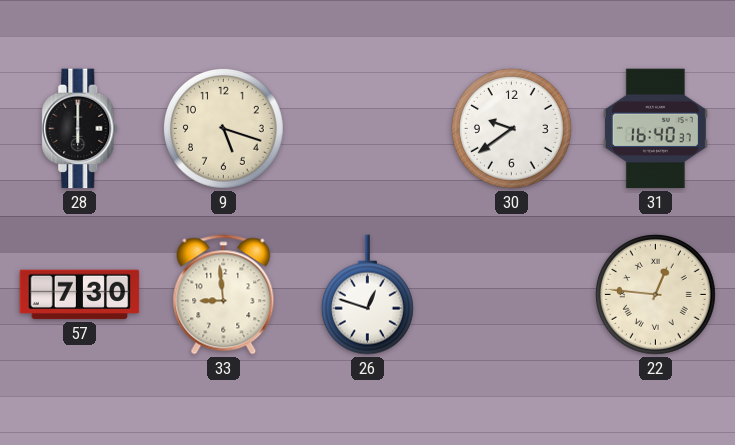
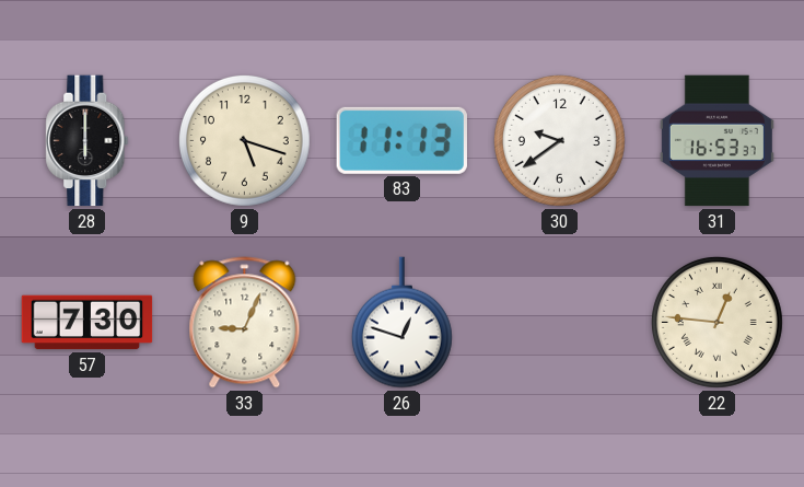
83: none -> 11:13
31: 16:40 -> 16:53
33: 8:59 -> 9:04
